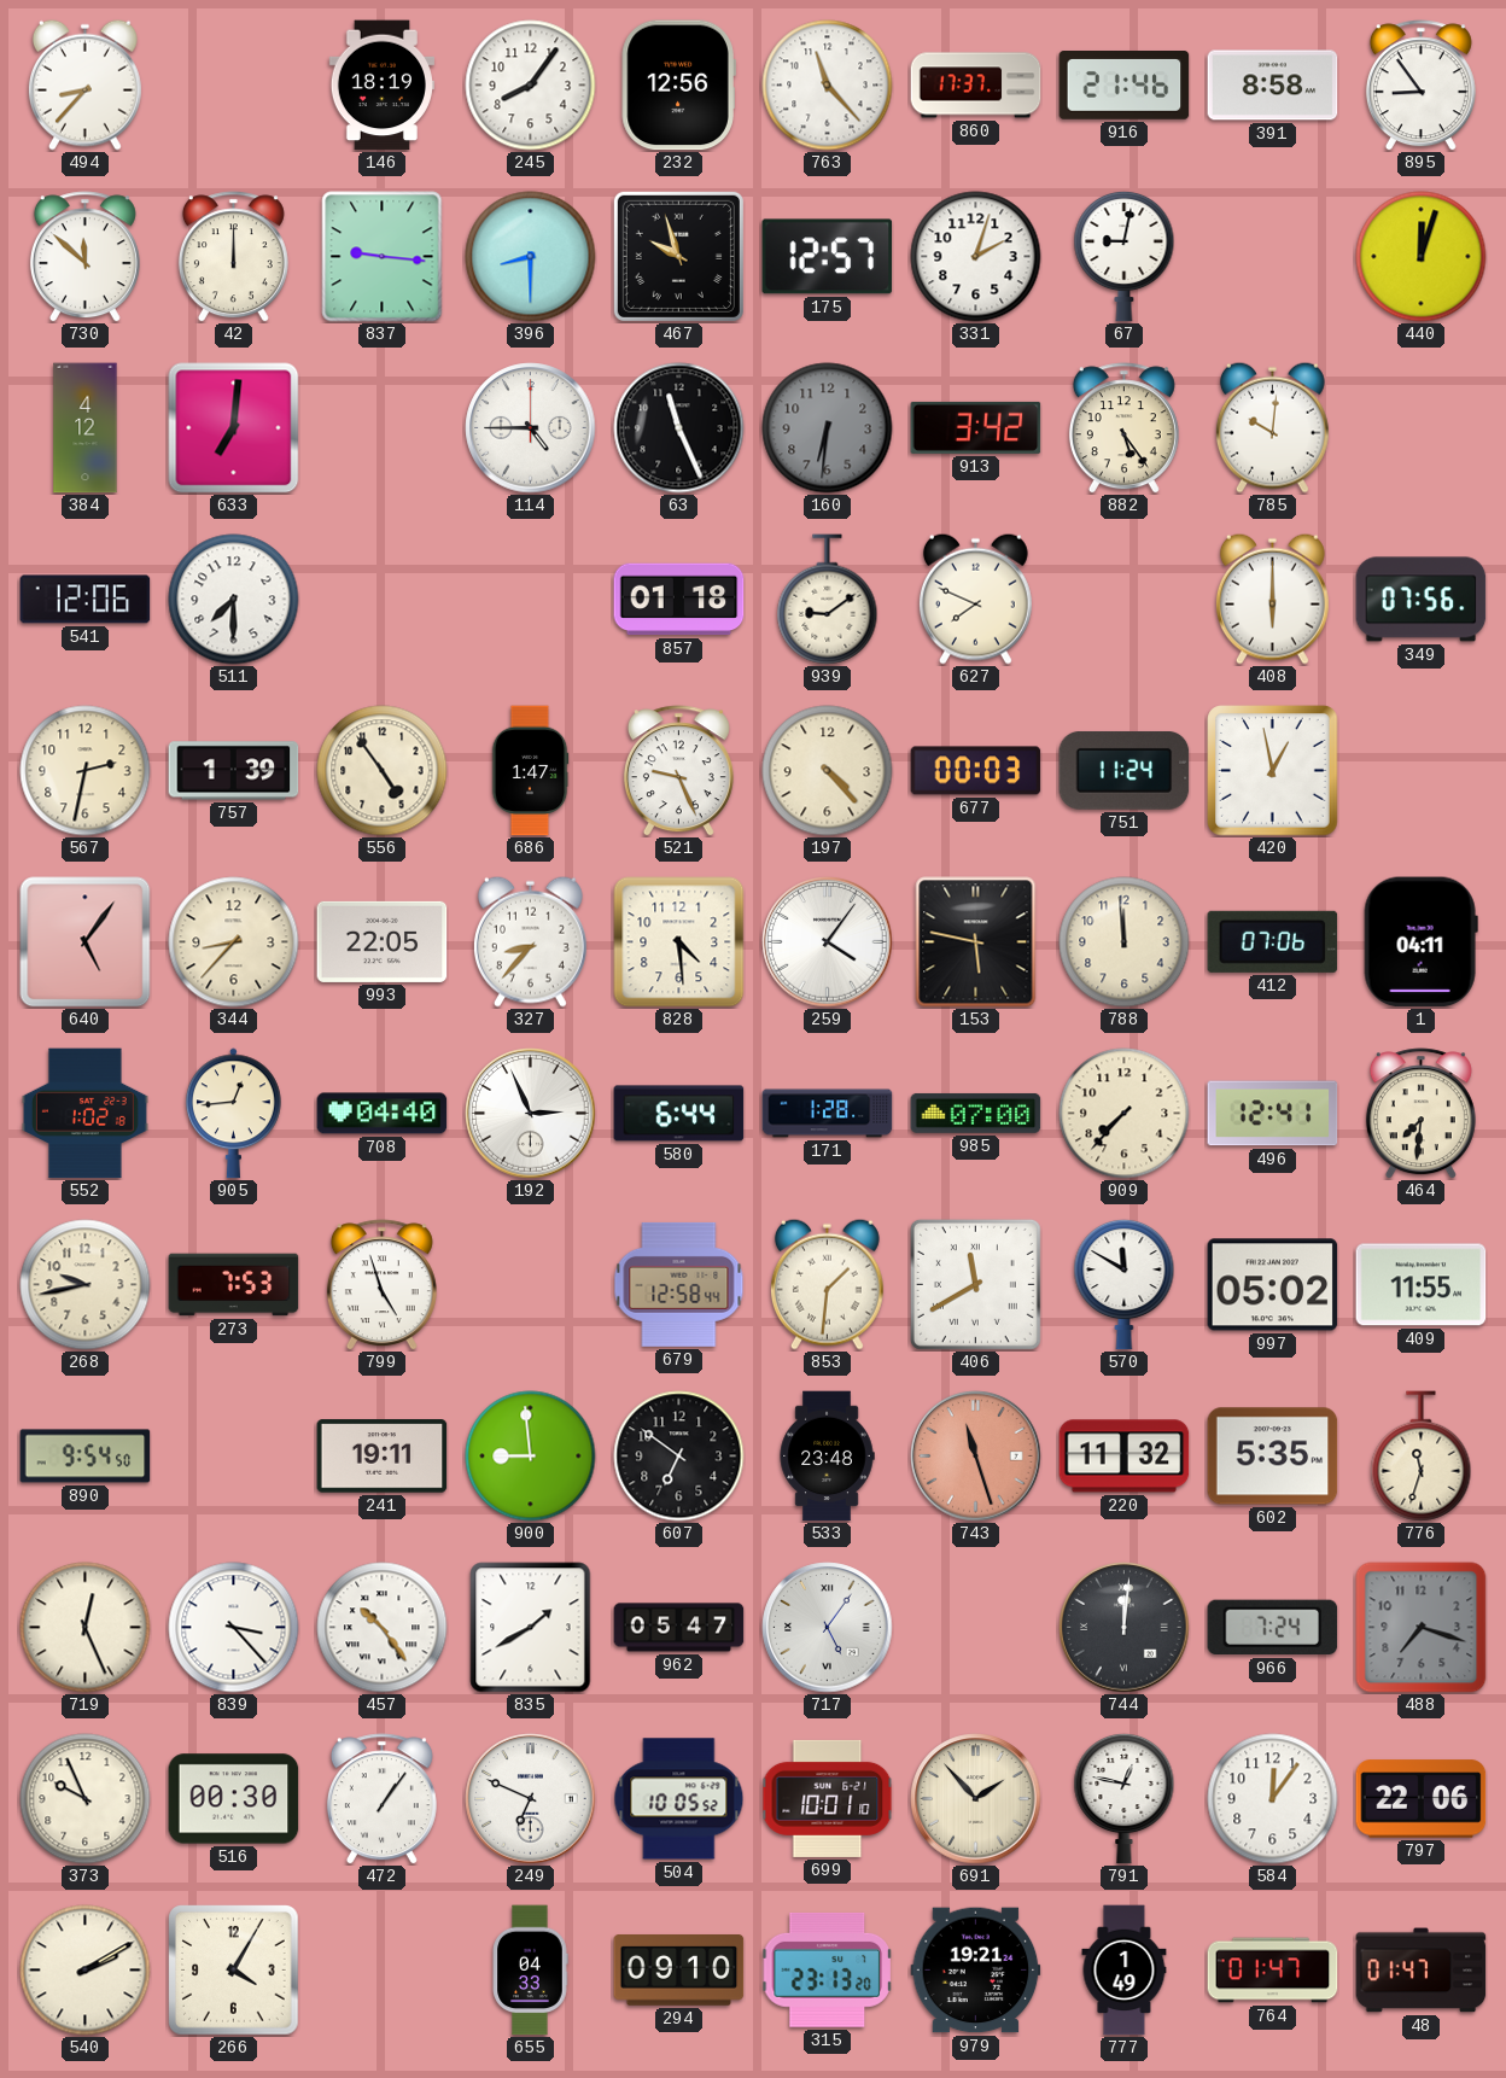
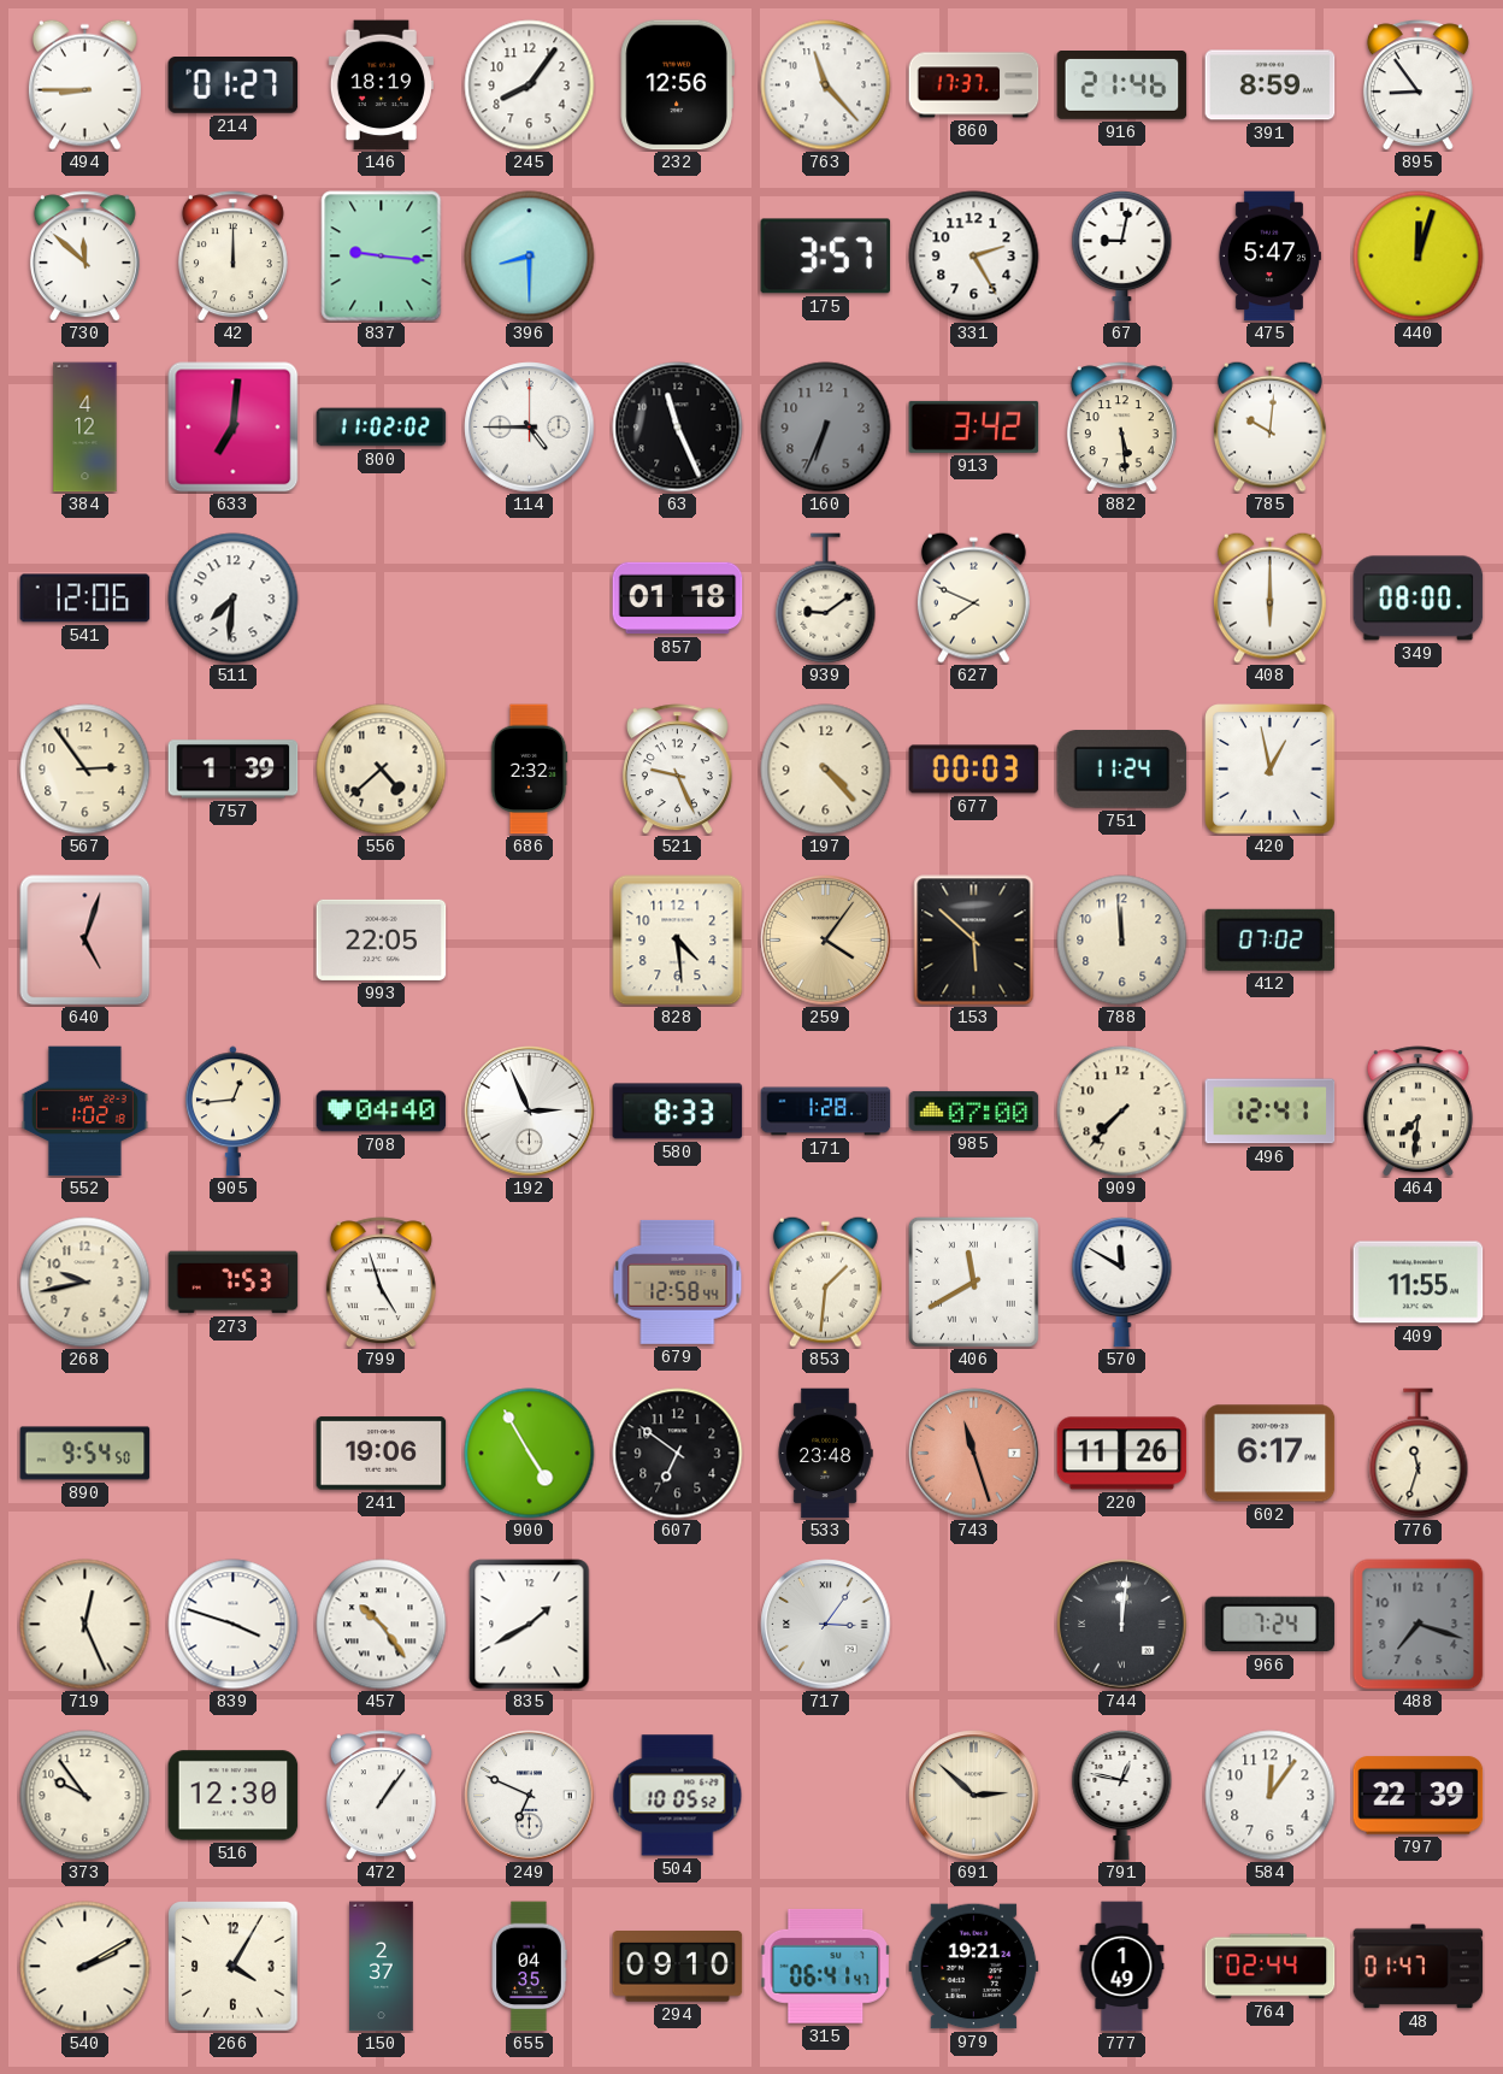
494: 8:37 -> 8:45
214: none -> 01:27
391: 8:58 -> 8:59
467: 9:57 -> none
175: 12:57 -> 3:57
331: 2:03 -> 2:25
475: none -> 5:47
800: none -> 11:02
160: 6:31 -> 6:34
882: 5:24 -> 5:29
511: 7:30 -> 7:31
349: 07:56 -> 08:00
567: 2:32 -> 2:54
556: 4:54 -> 4:38
686: 1:47 -> 2:32
640: 5:06 -> 5:03
344: 8:37 -> none
327: 8:37 -> none
259 dial: white -> champagne
153: 5:47 -> 5:52
412: 07:06 -> 07:02
1: 04:11 -> none
580: 6:44 -> 8:33
997: 05:02 -> none
241: 19:11 -> 19:06
900: 8:59 -> 4:55
220: 11:32 -> 11:26
602: 5:35 -> 6:17
839: 3:23 -> 3:48
962: 05:47 -> none
717: 5:06 -> 3:06
373: 9:56 -> 9:54
516: 00:30 -> 12:30
699: 10:01 -> none
691: 1:53 -> 2:52
797: 22:06 -> 22:39
150: none -> 2:37
655: 04:33 -> 04:35
315: 23:13 -> 06:41
764: 01:47 -> 02:44
